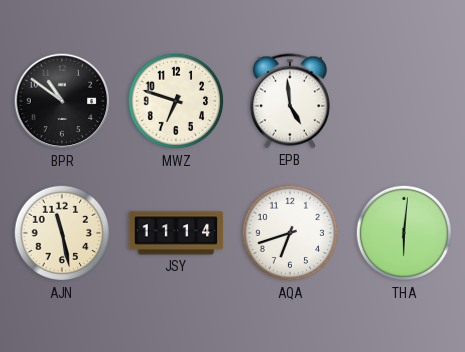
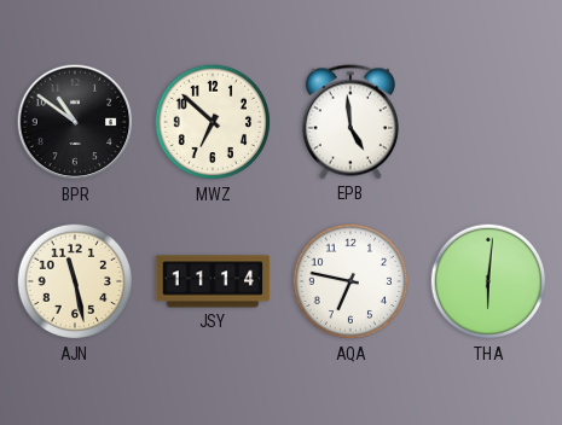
MWZ: 6:48 -> 6:52
AQA: 6:42 -> 6:47
